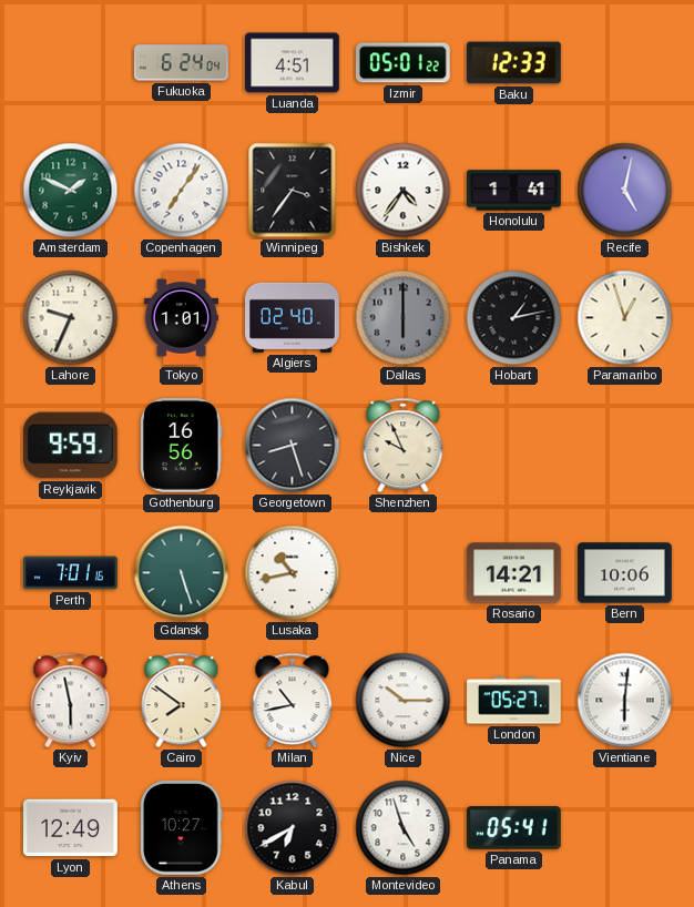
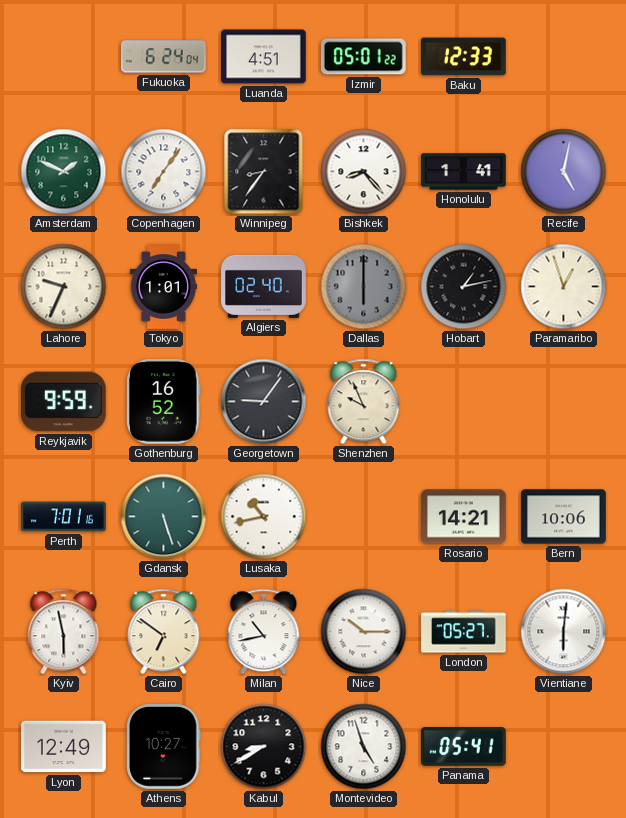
Winnipeg: 3:36 -> 8:36
Bishkek: 4:36 -> 8:23
Gothenburg: 16:56 -> 16:52
Georgetown: 8:27 -> 9:06
Cairo: 7:51 -> 6:51
Kabul: 6:40 -> 8:40
